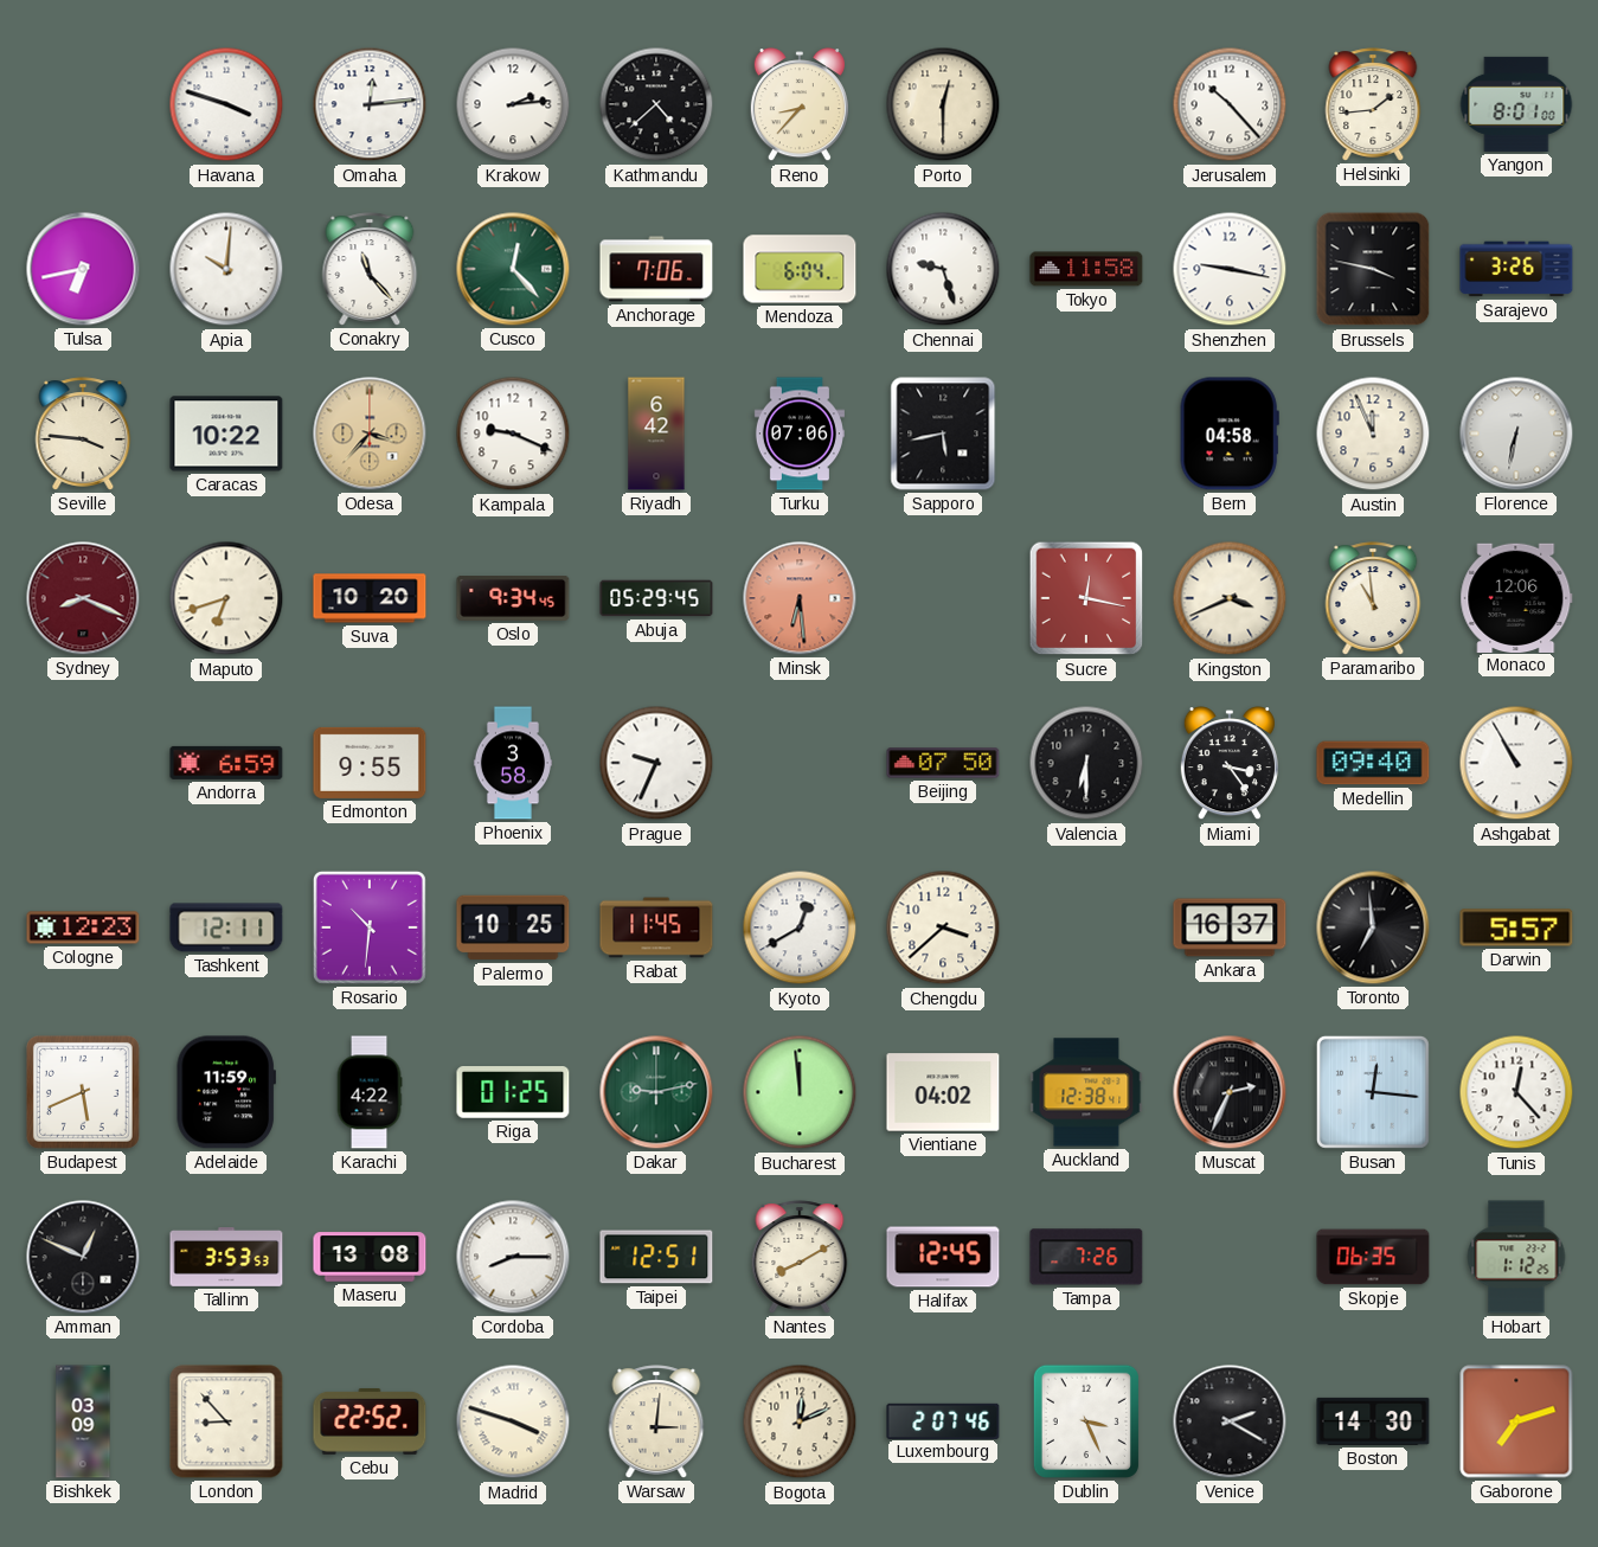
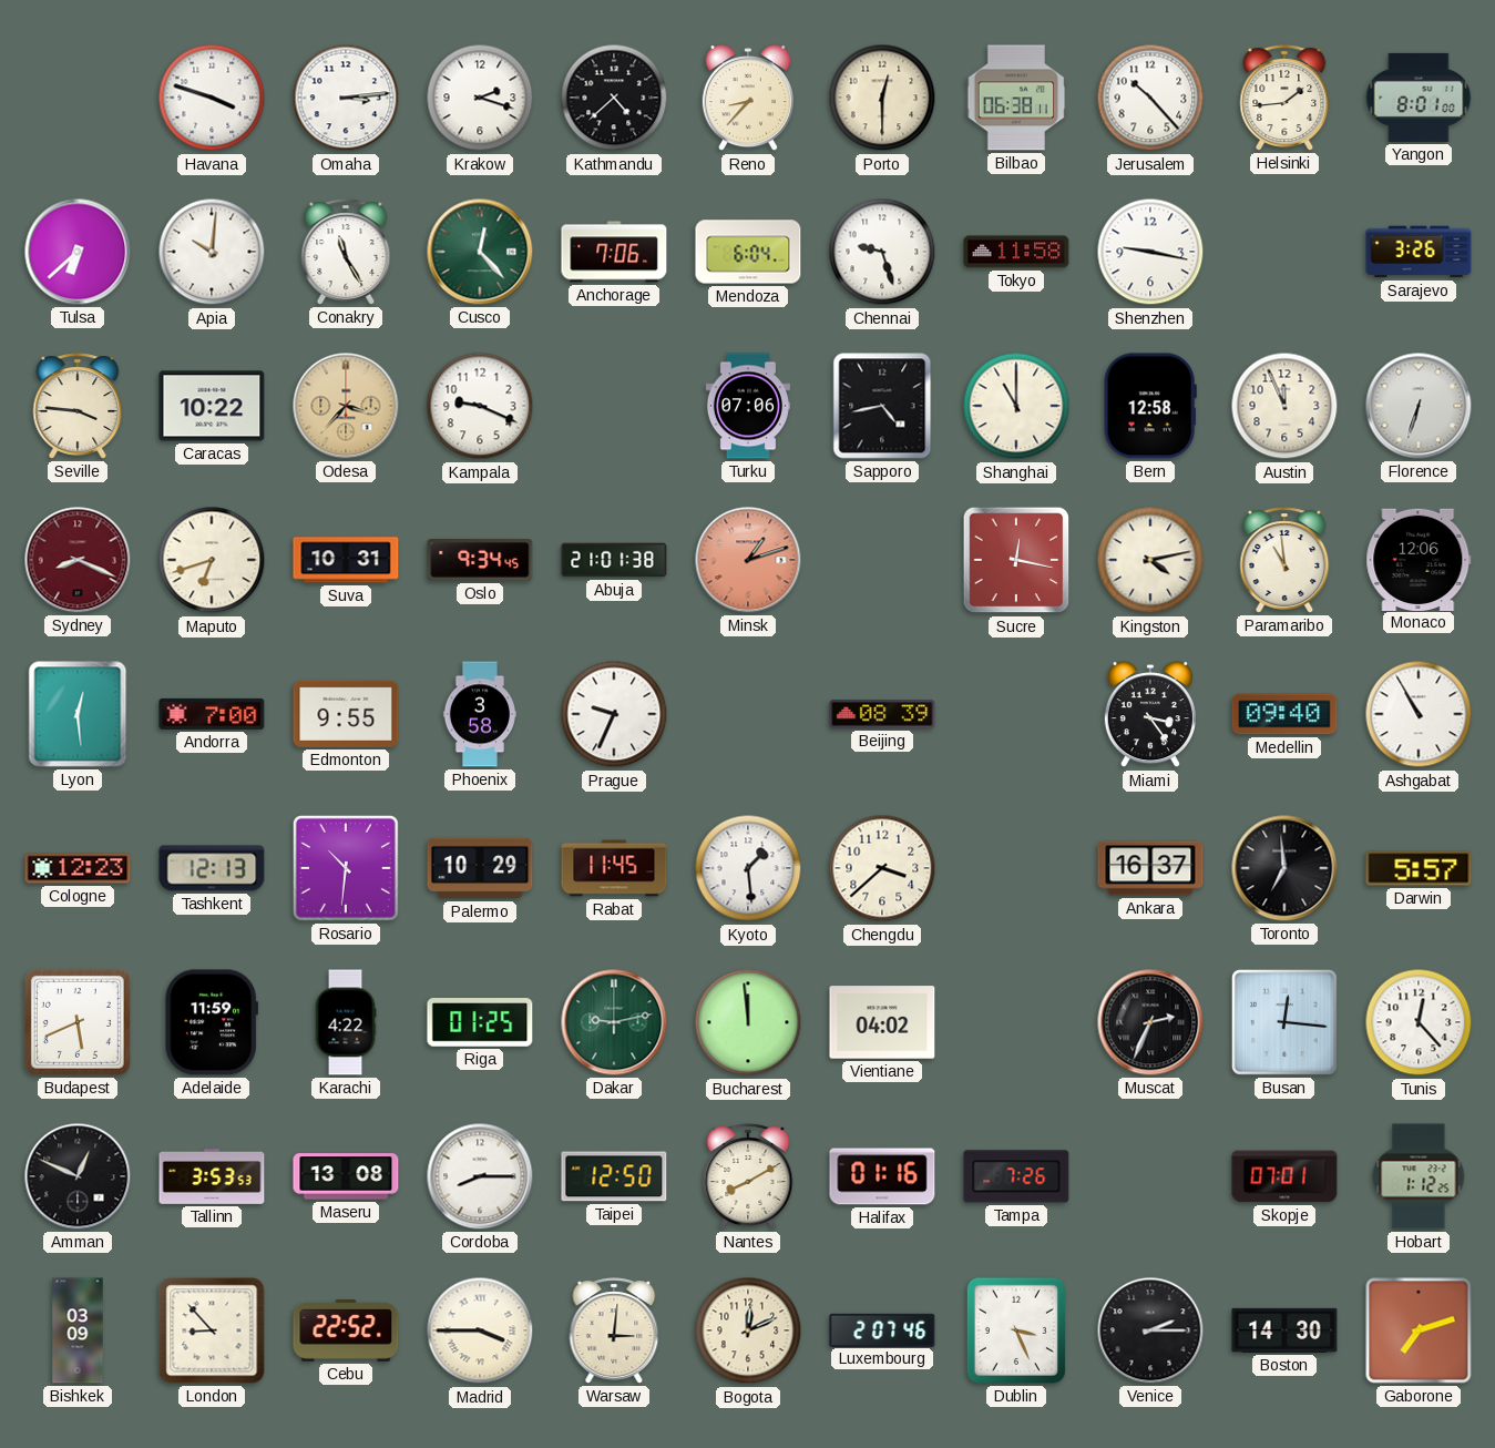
Omaha: 12:14 -> 3:14
Krakow: 2:14 -> 2:18
Bilbao: none -> 06:38
Tulsa: 6:43 -> 6:38
Conakry: 11:23 -> 11:25
Brussels: 3:47 -> none
Riyadh: 6:42 -> none
Sapporo: 5:43 -> 4:43
Shanghai: none -> 11:00
Bern: 04:58 -> 12:58
Florence: 6:32 -> 6:33
Suva: 10:20 -> 10:31
Abuja: 05:29 -> 21:01
Minsk: 6:29 -> 1:12
Kingston: 3:41 -> 4:13
Lyon: none -> 12:29
Andorra: 6:59 -> 7:00
Beijing: 07:50 -> 08:39
Valencia: 6:30 -> none
Tashkent: 12:11 -> 12:13
Palermo: 10:25 -> 10:29
Kyoto: 12:40 -> 1:29
Auckland: 12:38 -> none
Taipei: 12:51 -> 12:50
Halifax: 12:45 -> 01:16
Skopje: 06:35 -> 07:01
Madrid: 3:48 -> 3:45
Venice: 2:20 -> 2:15
